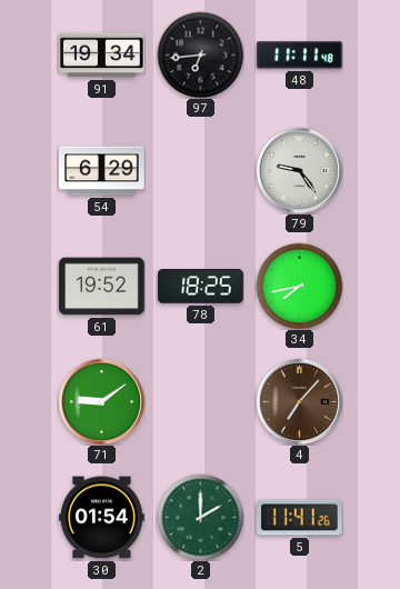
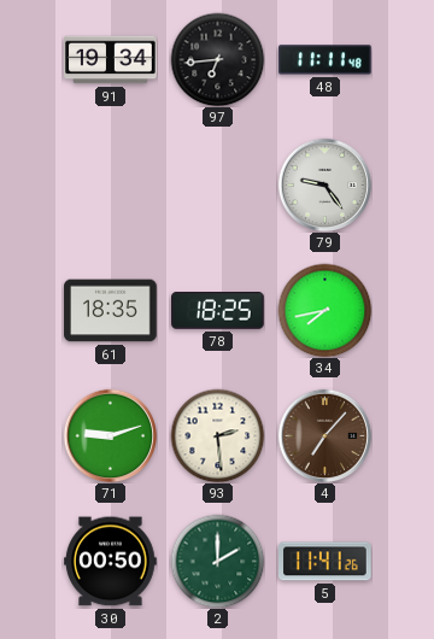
54: 6:29 -> none
61: 19:52 -> 18:35
71: 9:09 -> 9:12
93: none -> 2:29
30: 01:54 -> 00:50
